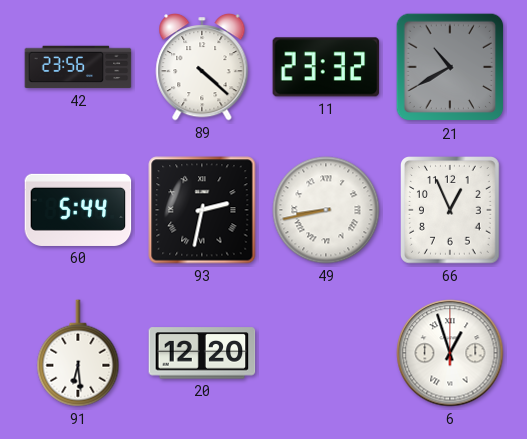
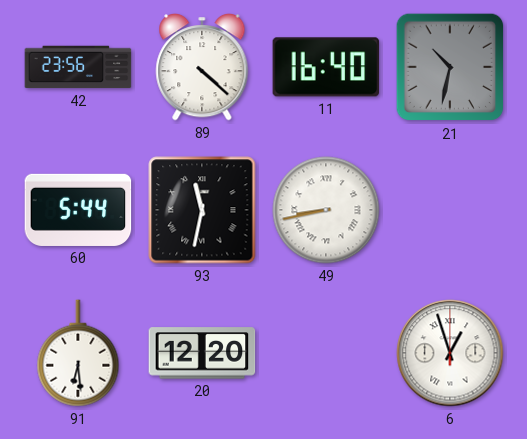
11: 23:32 -> 16:40
21: 10:40 -> 10:32
93: 2:32 -> 11:32
66: 12:56 -> none
